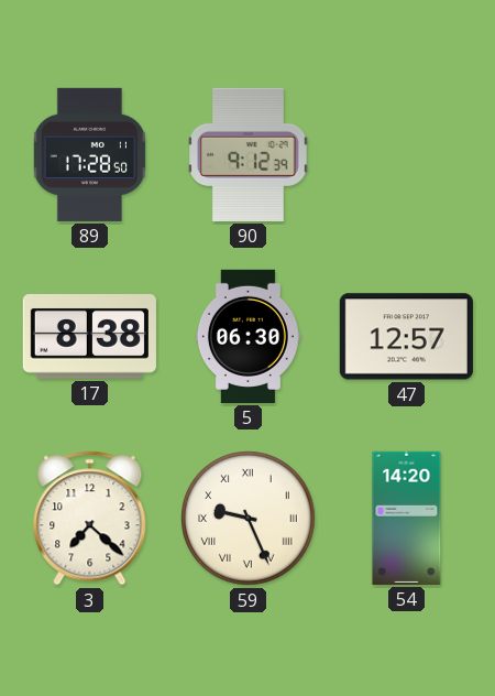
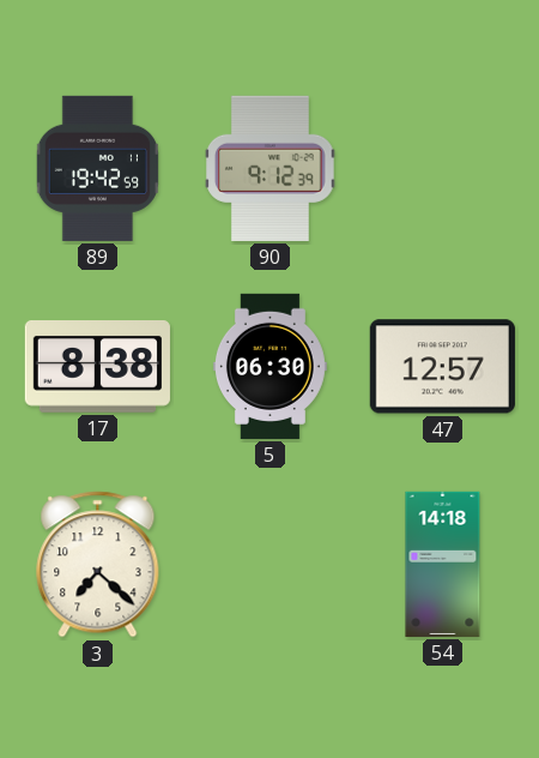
89: 17:28 -> 19:42
59: 9:26 -> none
54: 14:20 -> 14:18
